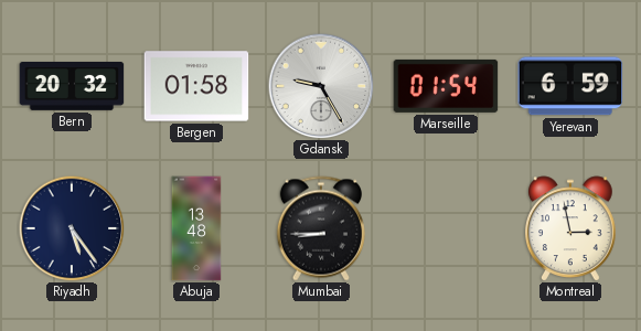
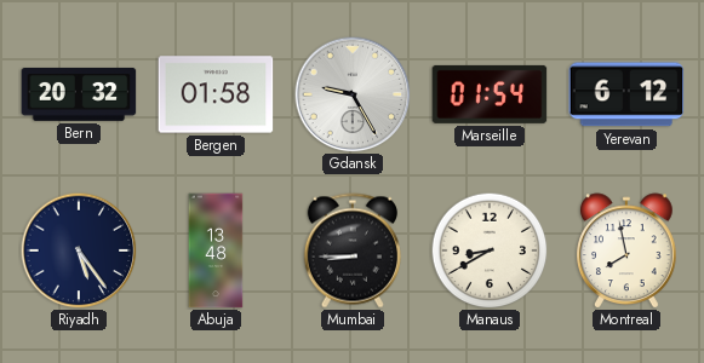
Yerevan: 6:59 -> 6:12
Manaus: none -> 8:40
Montreal: 2:58 -> 7:58
